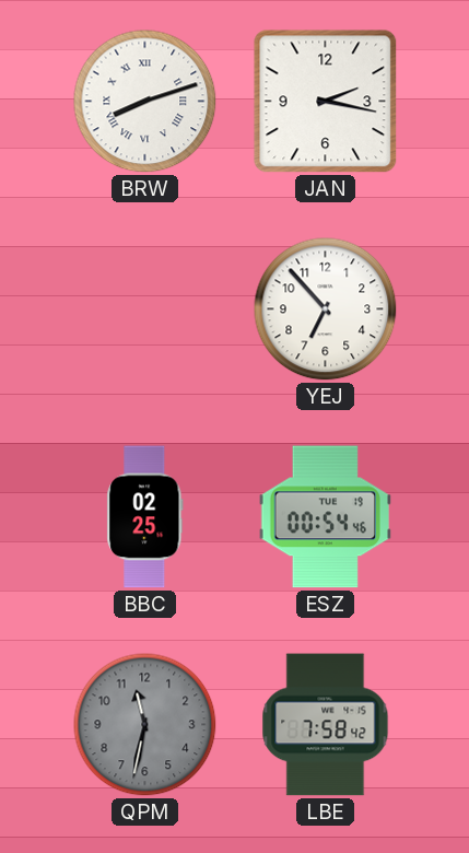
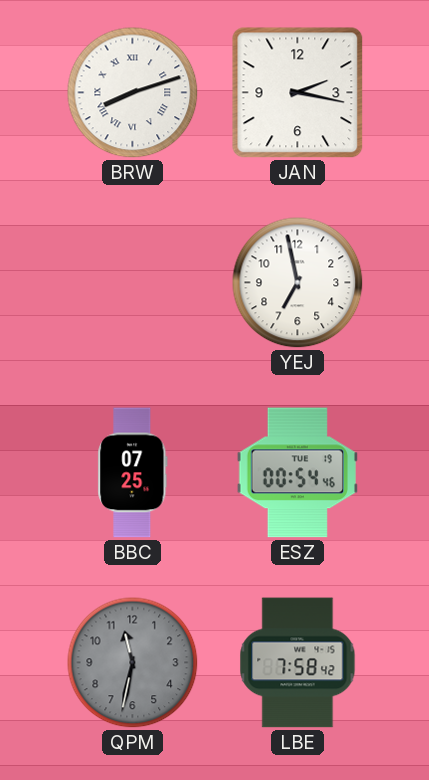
YEJ: 6:53 -> 6:58
BBC: 02:25 -> 07:25
